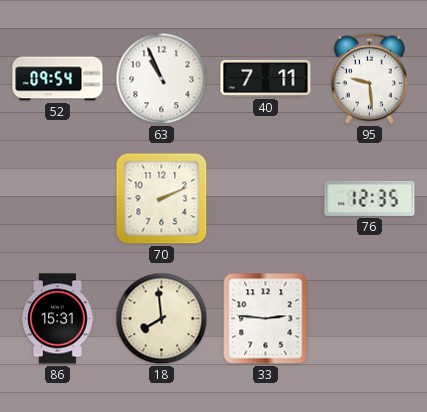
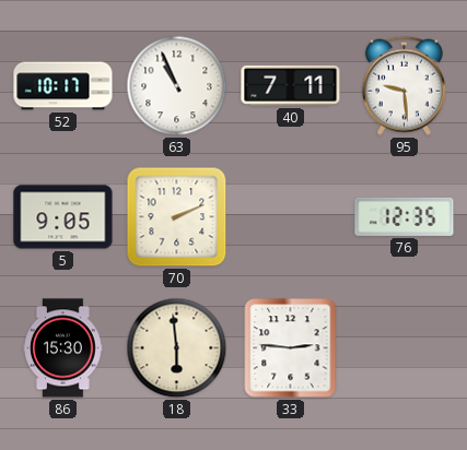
52: 09:54 -> 10:17
5: none -> 9:05
86: 15:31 -> 15:30
18: 7:59 -> 5:59
